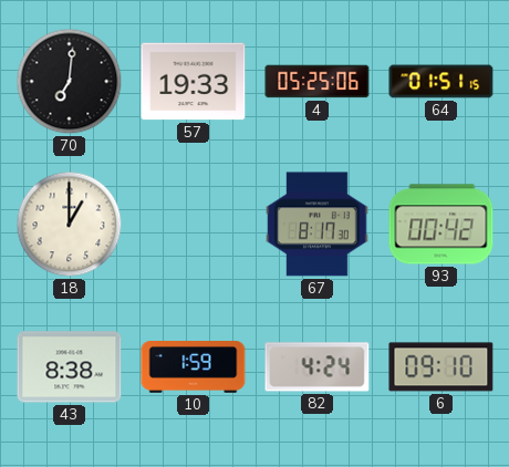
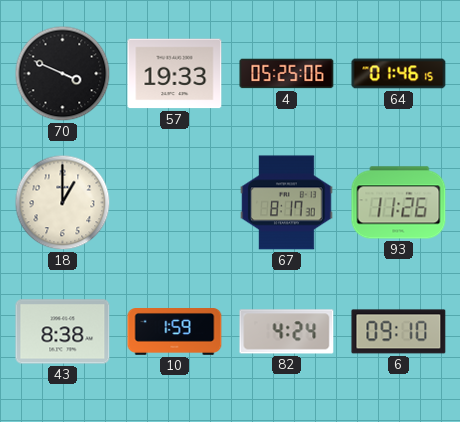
70: 7:01 -> 3:49
64: 01:51 -> 01:46
93: 00:42 -> 11:26
